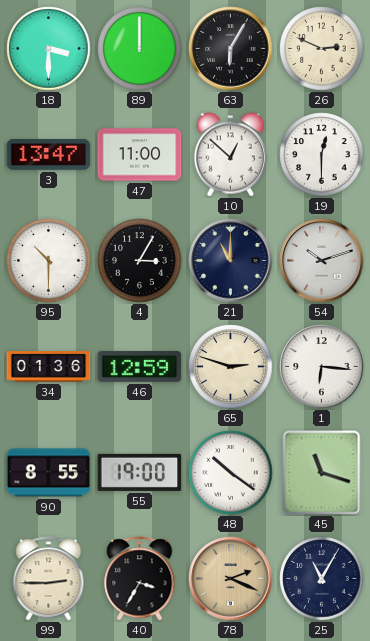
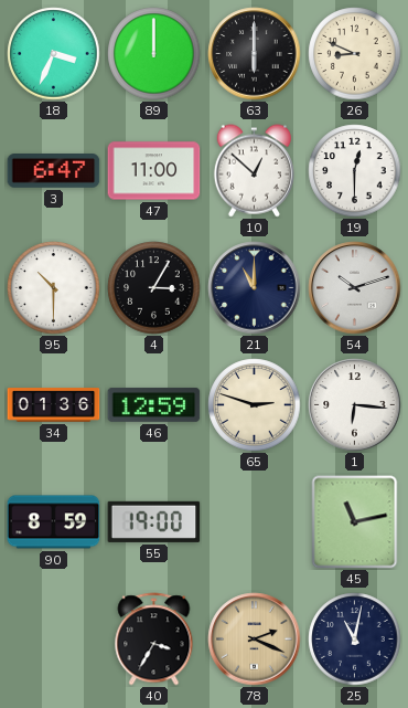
18: 3:30 -> 3:34
63: 6:05 -> 6:00
26: 2:49 -> 8:49
3: 13:47 -> 6:47
90: 8:55 -> 8:59
48: 10:21 -> none
45: 11:18 -> 11:13
99: 2:45 -> none
25: 11:05 -> 11:02
